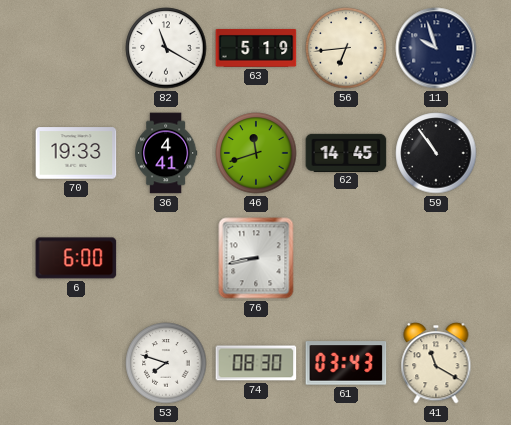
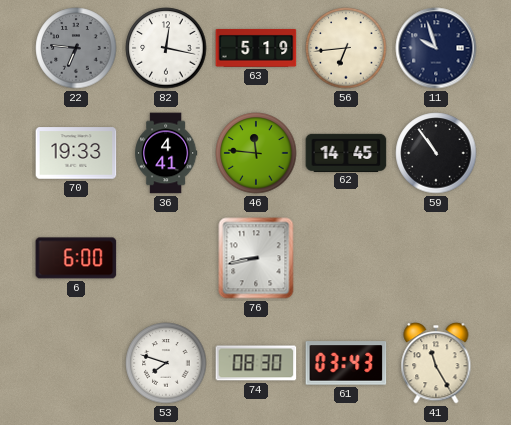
22: none -> 6:46
82: 11:20 -> 12:17
46: 11:42 -> 11:46
41: 11:20 -> 11:25
